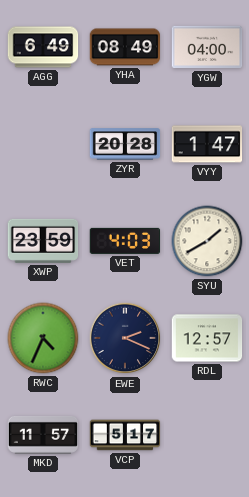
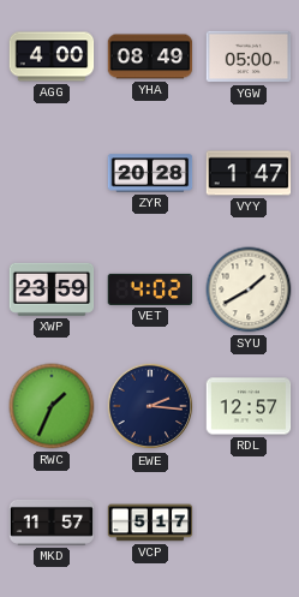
AGG: 6:49 -> 4:00
YGW: 04:00 -> 05:00
VET: 4:03 -> 4:02
RWC: 4:34 -> 1:34
EWE: 2:19 -> 2:16
